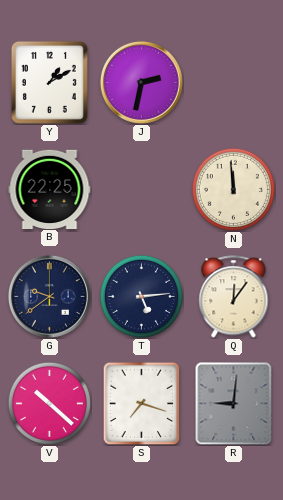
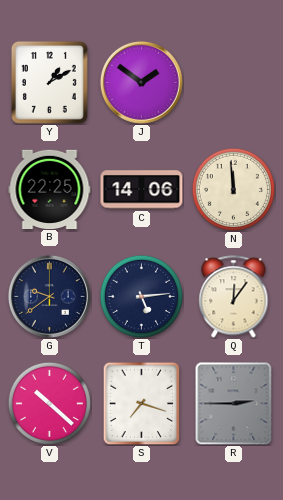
J: 2:32 -> 1:51
C: none -> 14:06
R: 9:01 -> 2:45
